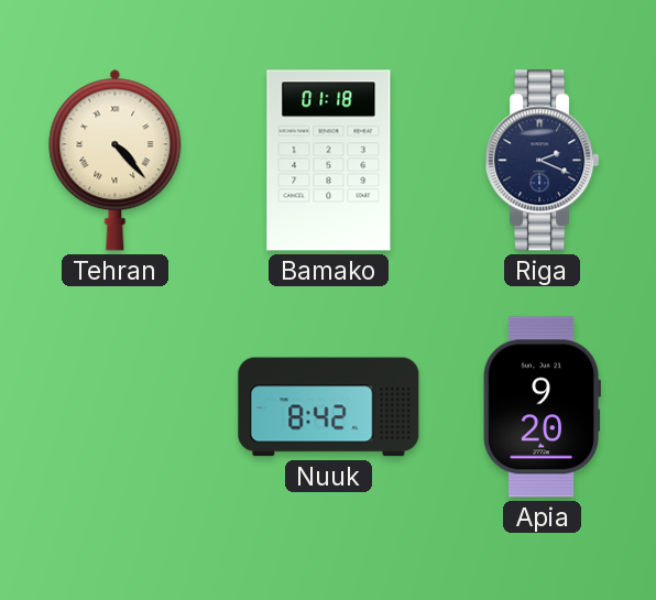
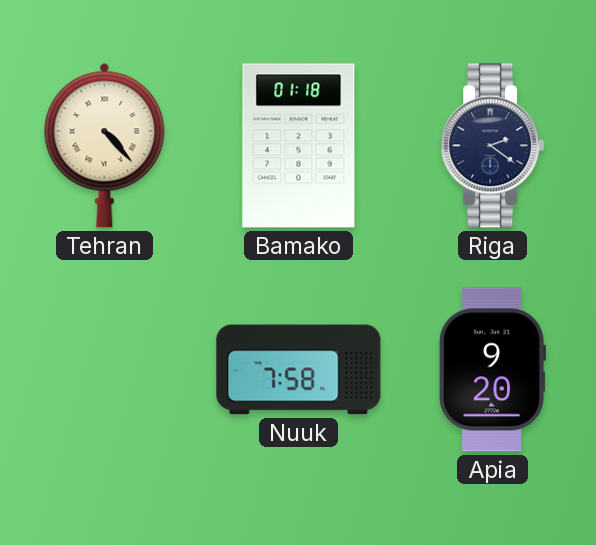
Riga: 2:19 -> 2:21
Nuuk: 8:42 -> 7:58
